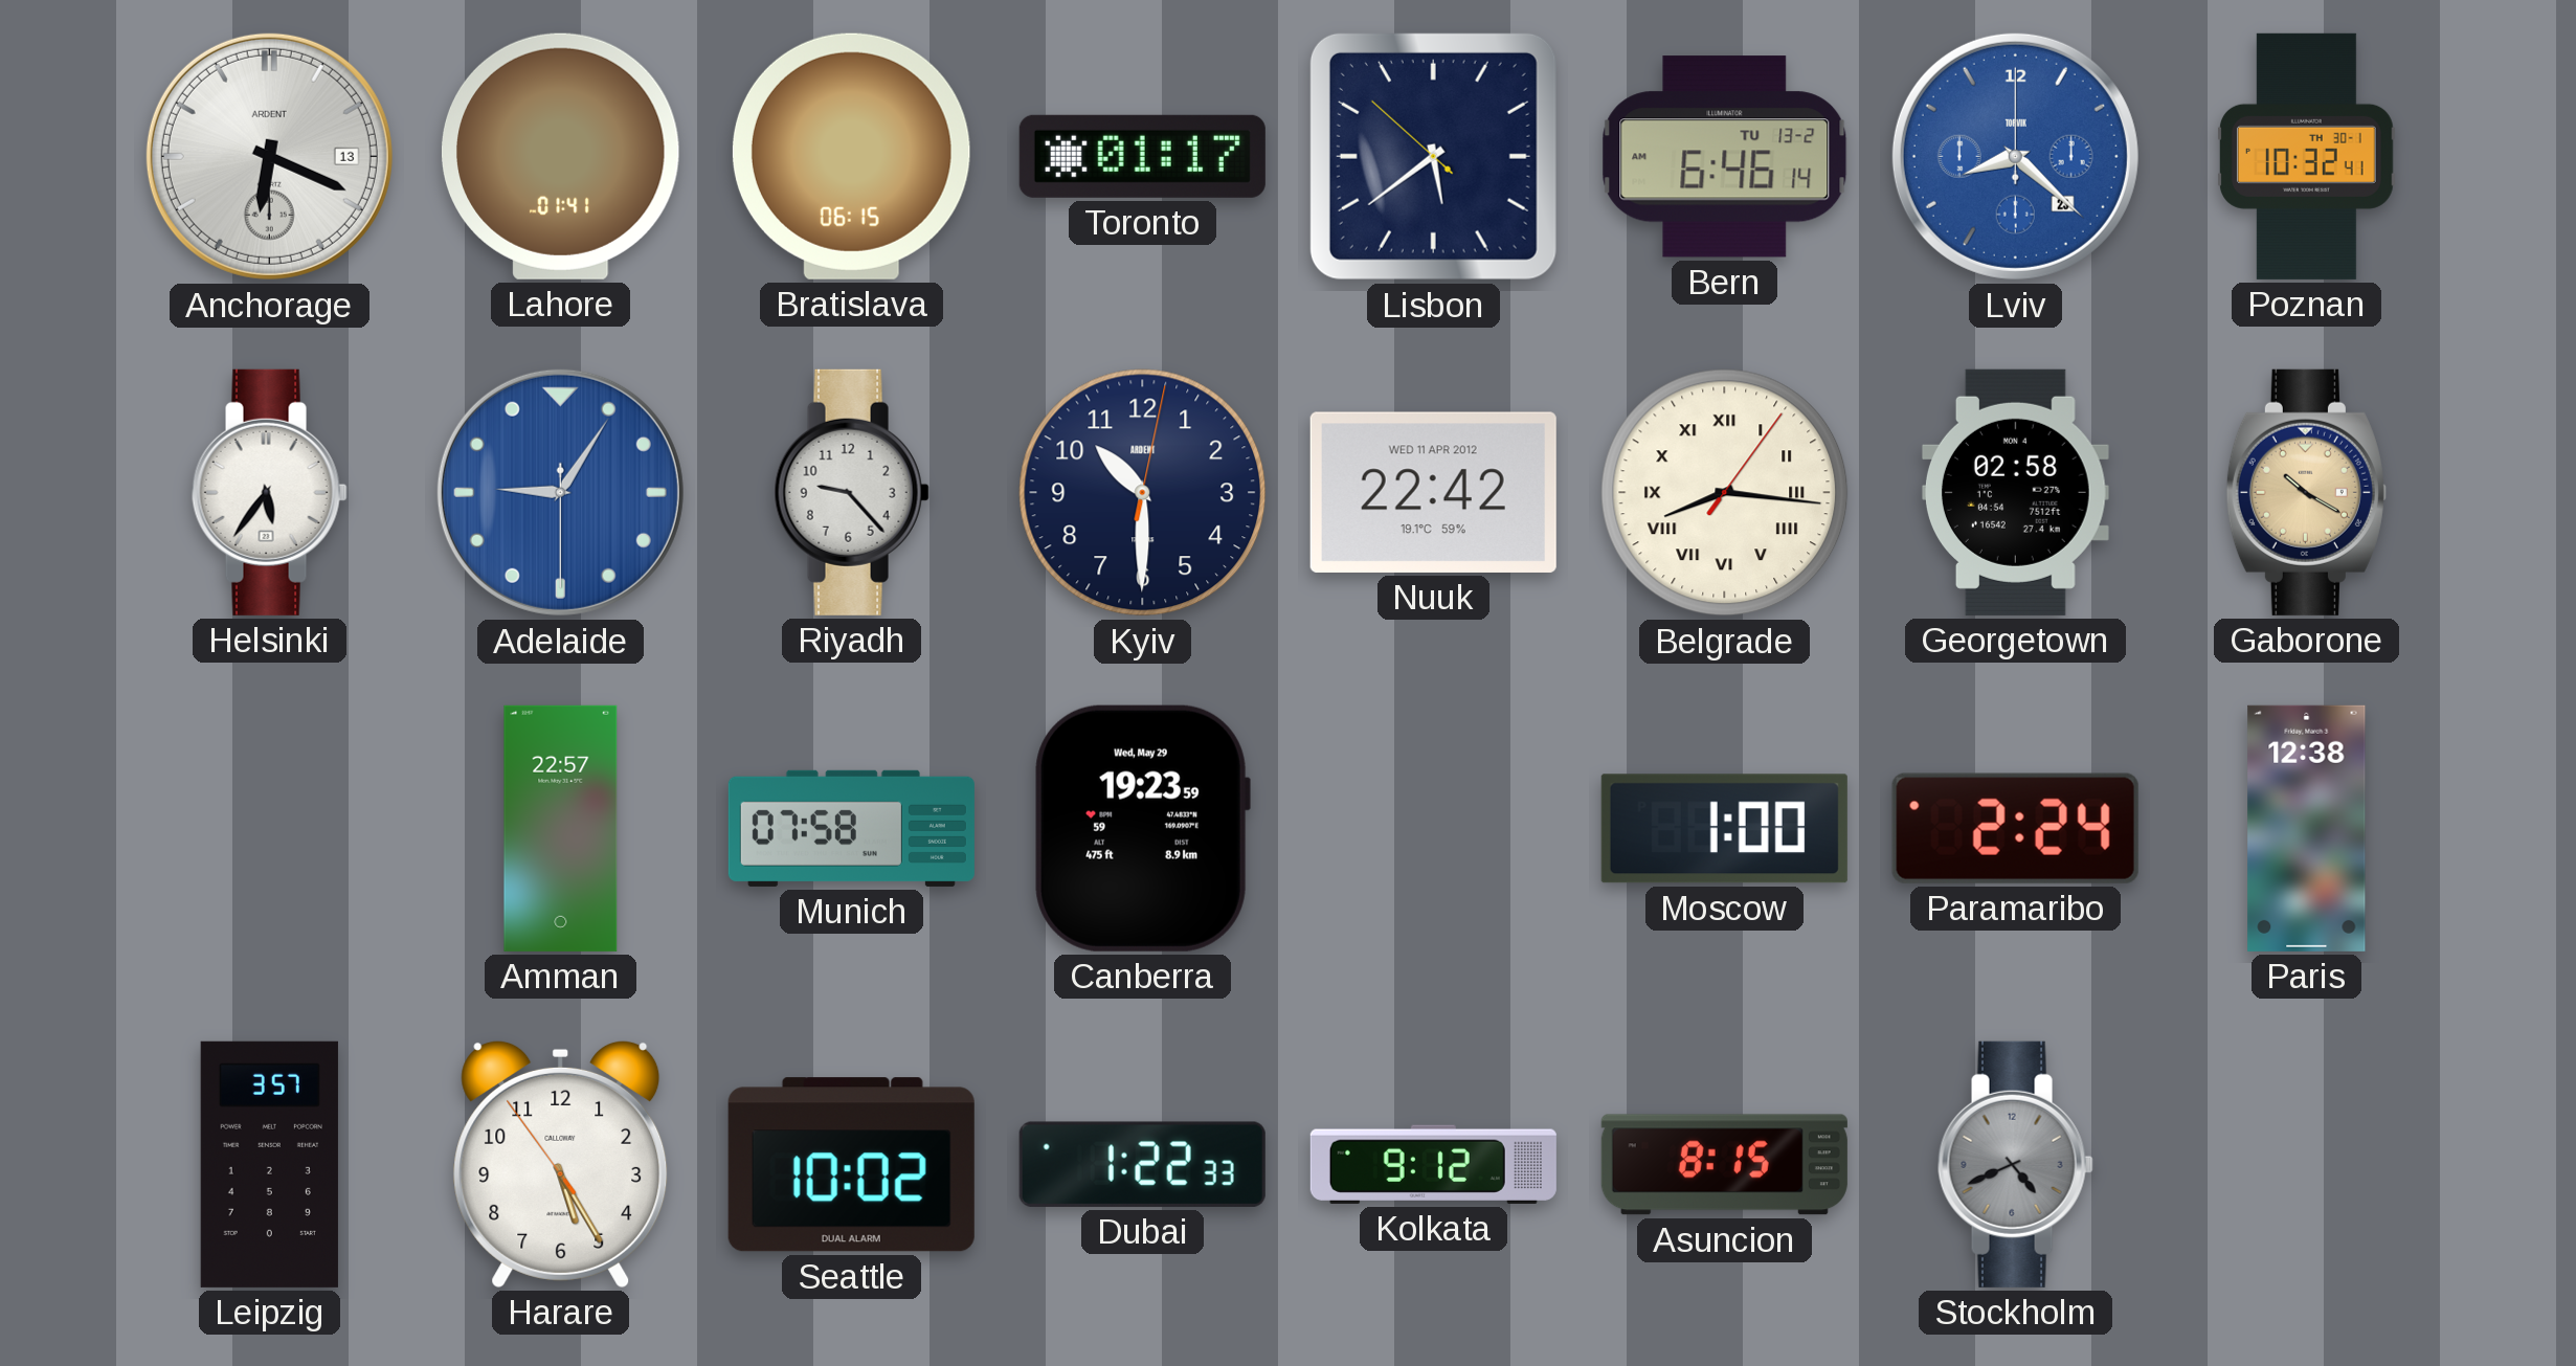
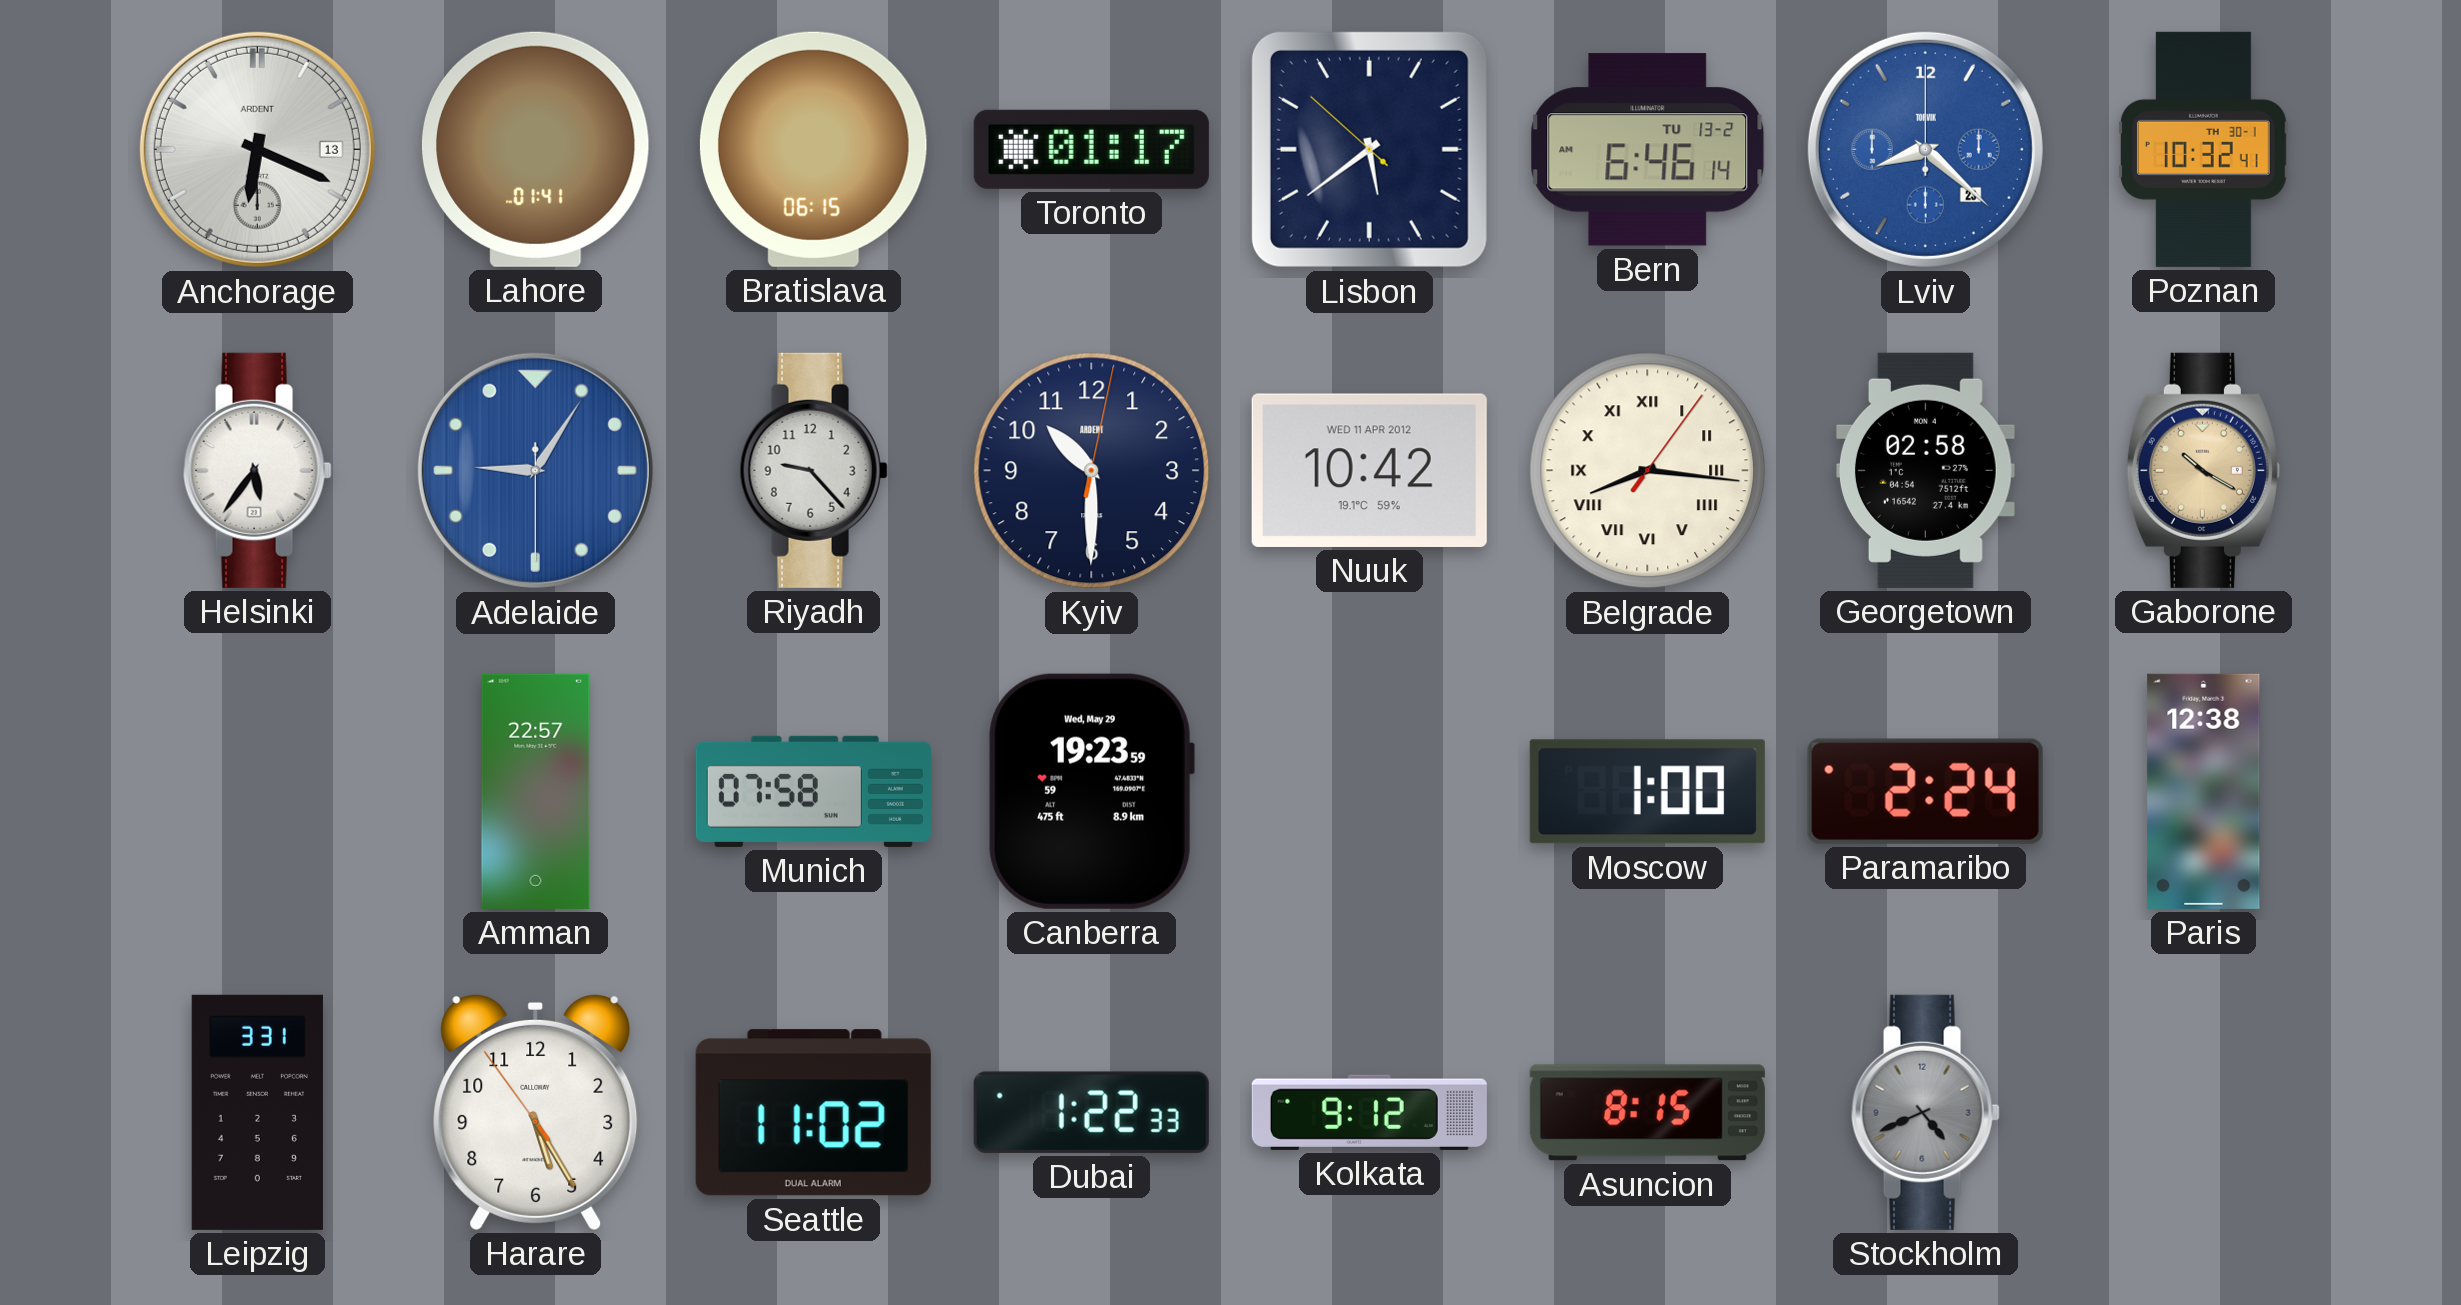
Nuuk: 22:42 -> 10:42
Leipzig: 3:57 -> 3:31
Seattle: 10:02 -> 11:02
